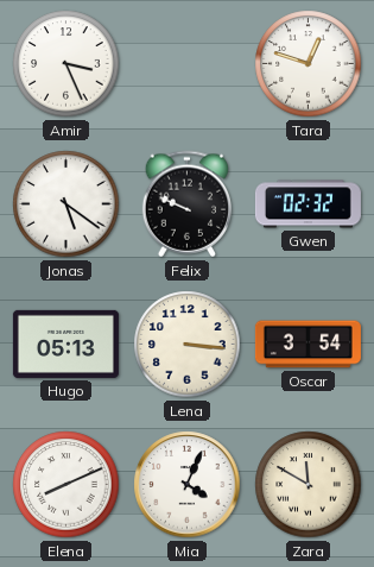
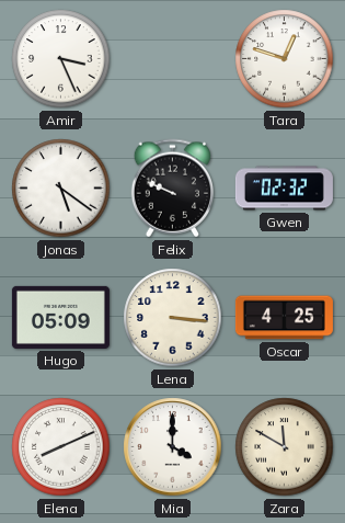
Hugo: 05:13 -> 05:09
Oscar: 3:54 -> 4:25
Mia: 4:04 -> 4:00
